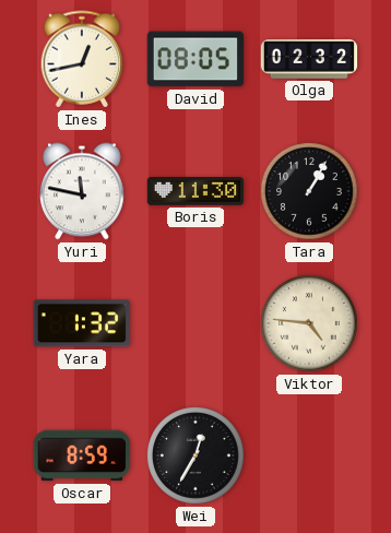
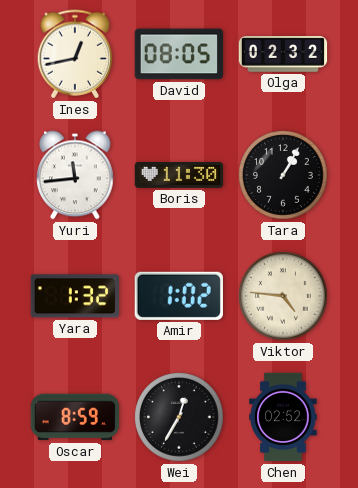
Yuri: 11:47 -> 11:44
Amir: none -> 1:02
Chen: none -> 02:52
